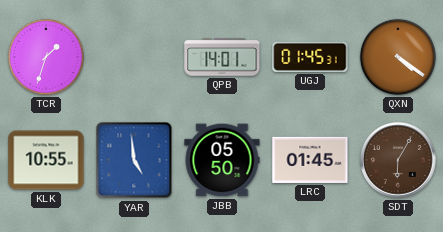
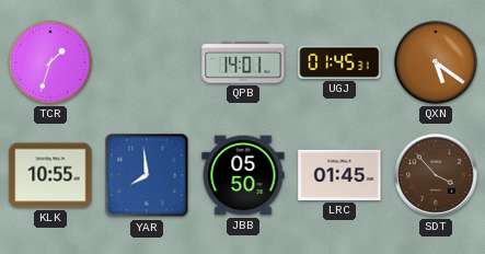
QXN: 4:21 -> 5:21
YAR: 4:59 -> 7:59
SDT: 6:05 -> 3:53
